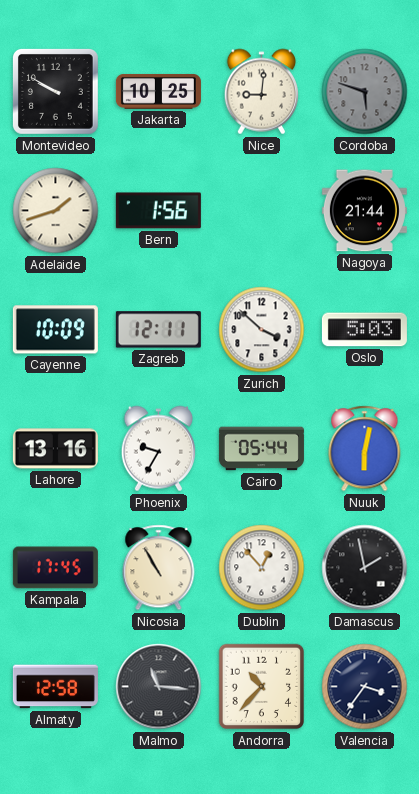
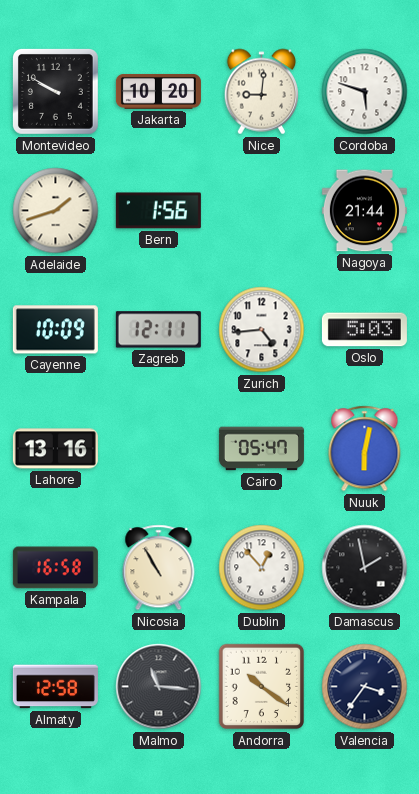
Jakarta: 10:25 -> 10:20
Cordoba dial: grey -> white
Zurich: 3:52 -> 4:44
Phoenix: 9:35 -> none
Cairo: 05:44 -> 05:47
Kampala: 17:45 -> 16:58
Andorra: 10:37 -> 10:21
